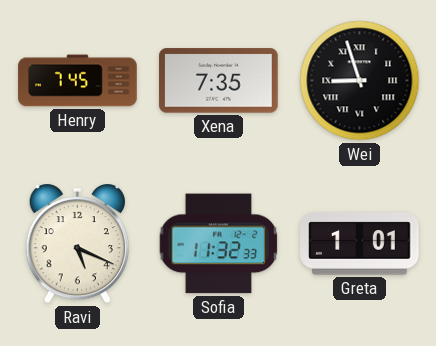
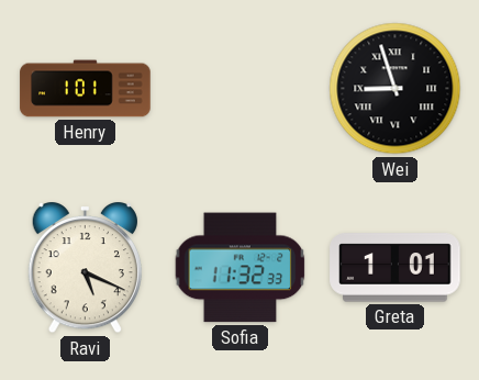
Henry: 7:45 -> 1:01
Xena: 7:35 -> none
